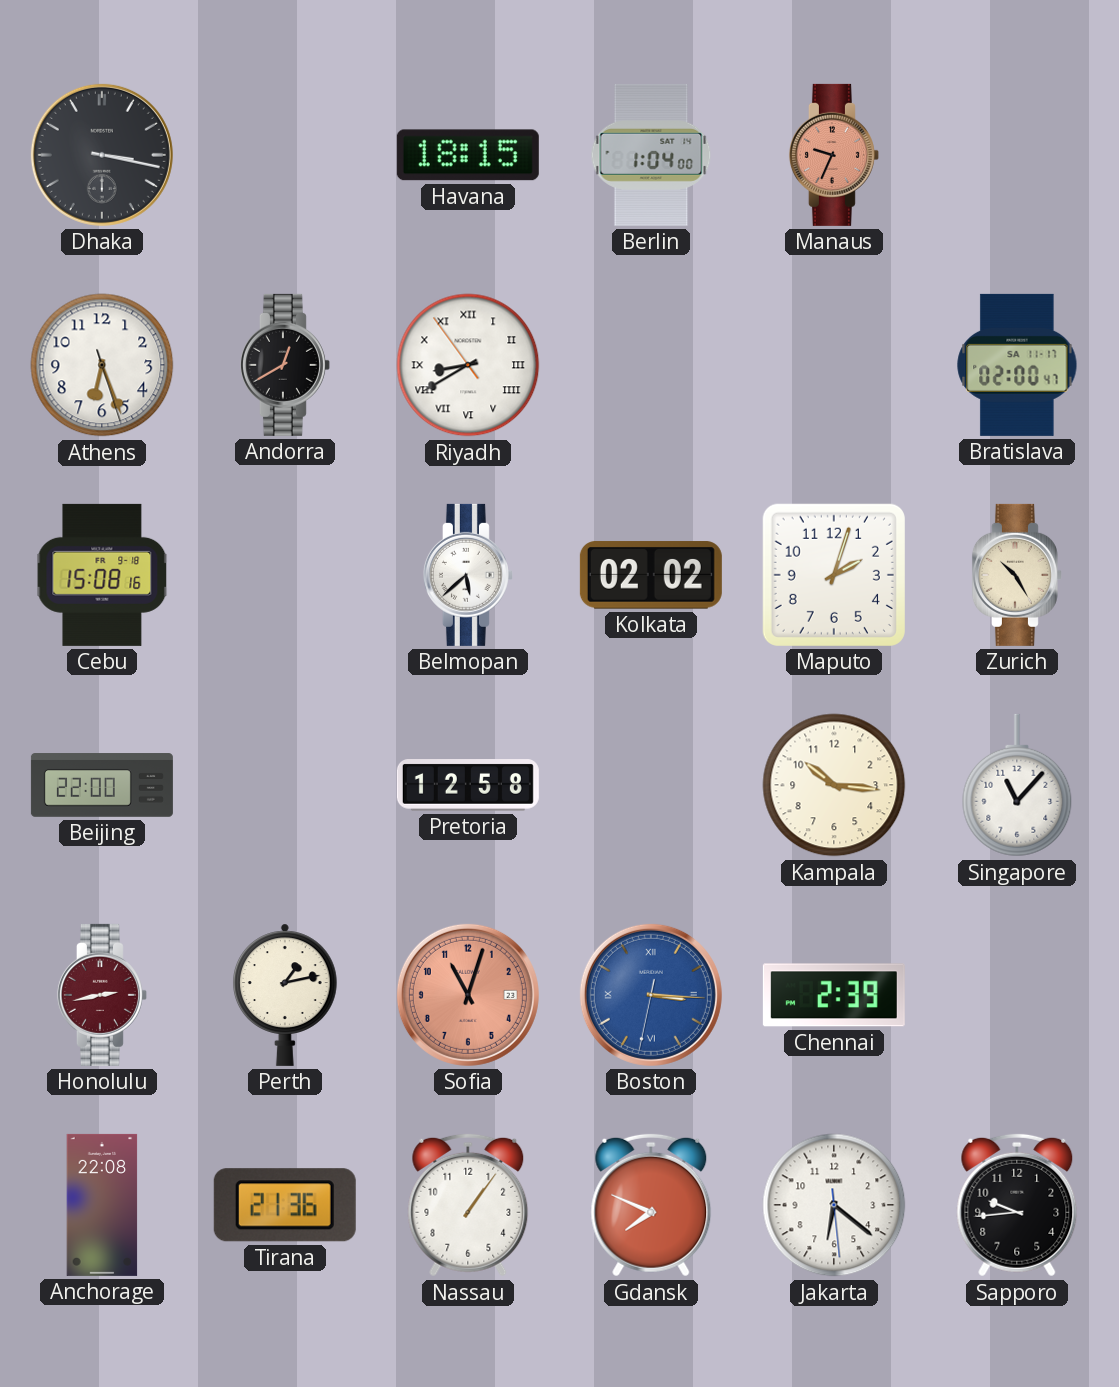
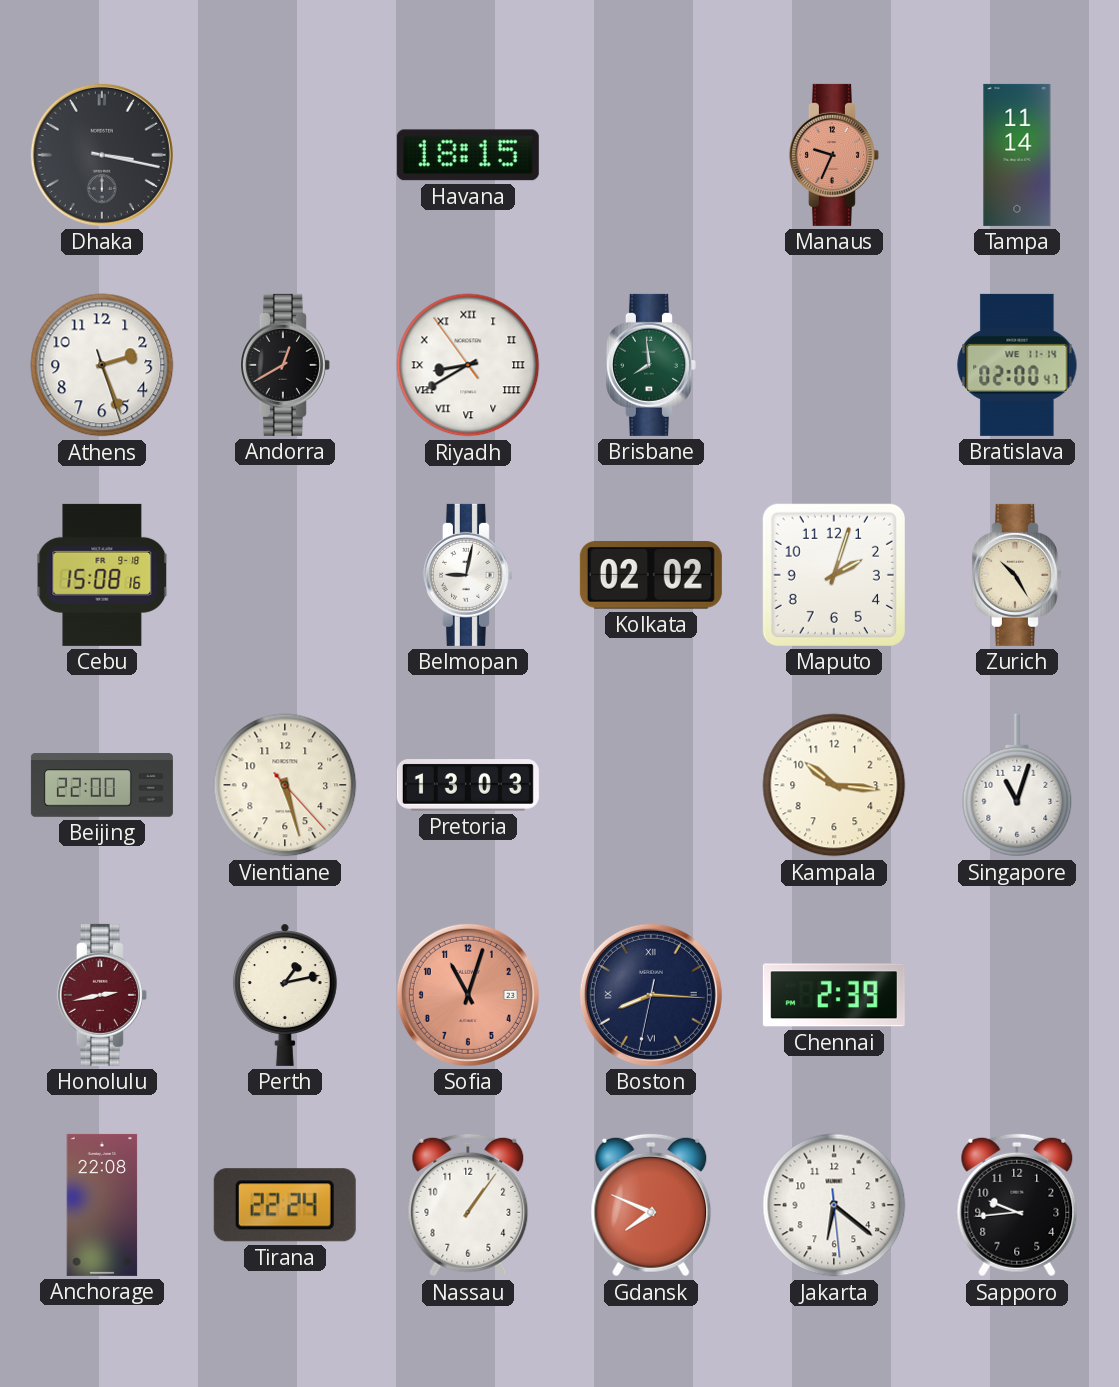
Berlin: 1:04 -> none
Tampa: none -> 11:14
Athens: 6:26 -> 2:26
Brisbane: none -> 7:59
Bratislava date: SA 11-17 -> WE 11-14
Belmopan: 5:38 -> 9:02
Vientiane: none -> 5:27
Pretoria: 12:58 -> 13:03
Singapore: 11:07 -> 11:03
Boston: 3:15 -> 8:15
Boston dial: blue -> navy
Tirana: 21:36 -> 22:24
